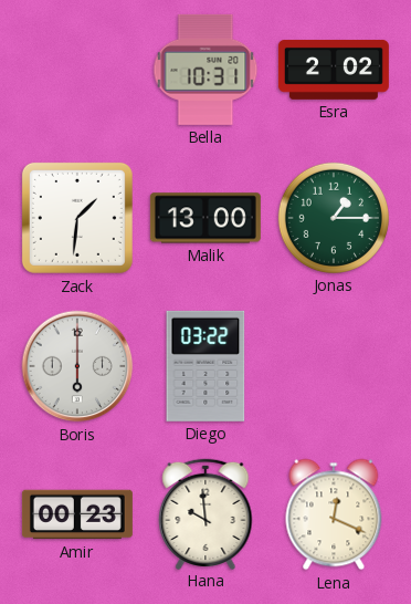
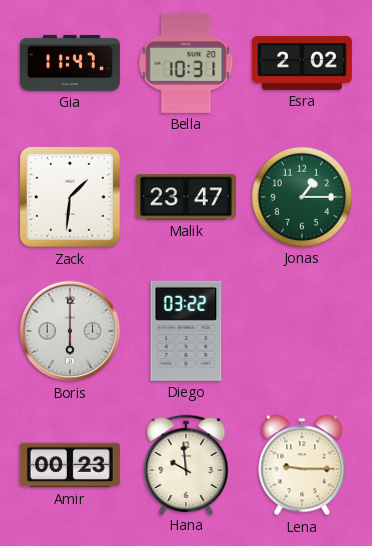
Gia: none -> 11:47
Malik: 13:00 -> 23:47
Lena: 12:19 -> 9:15
